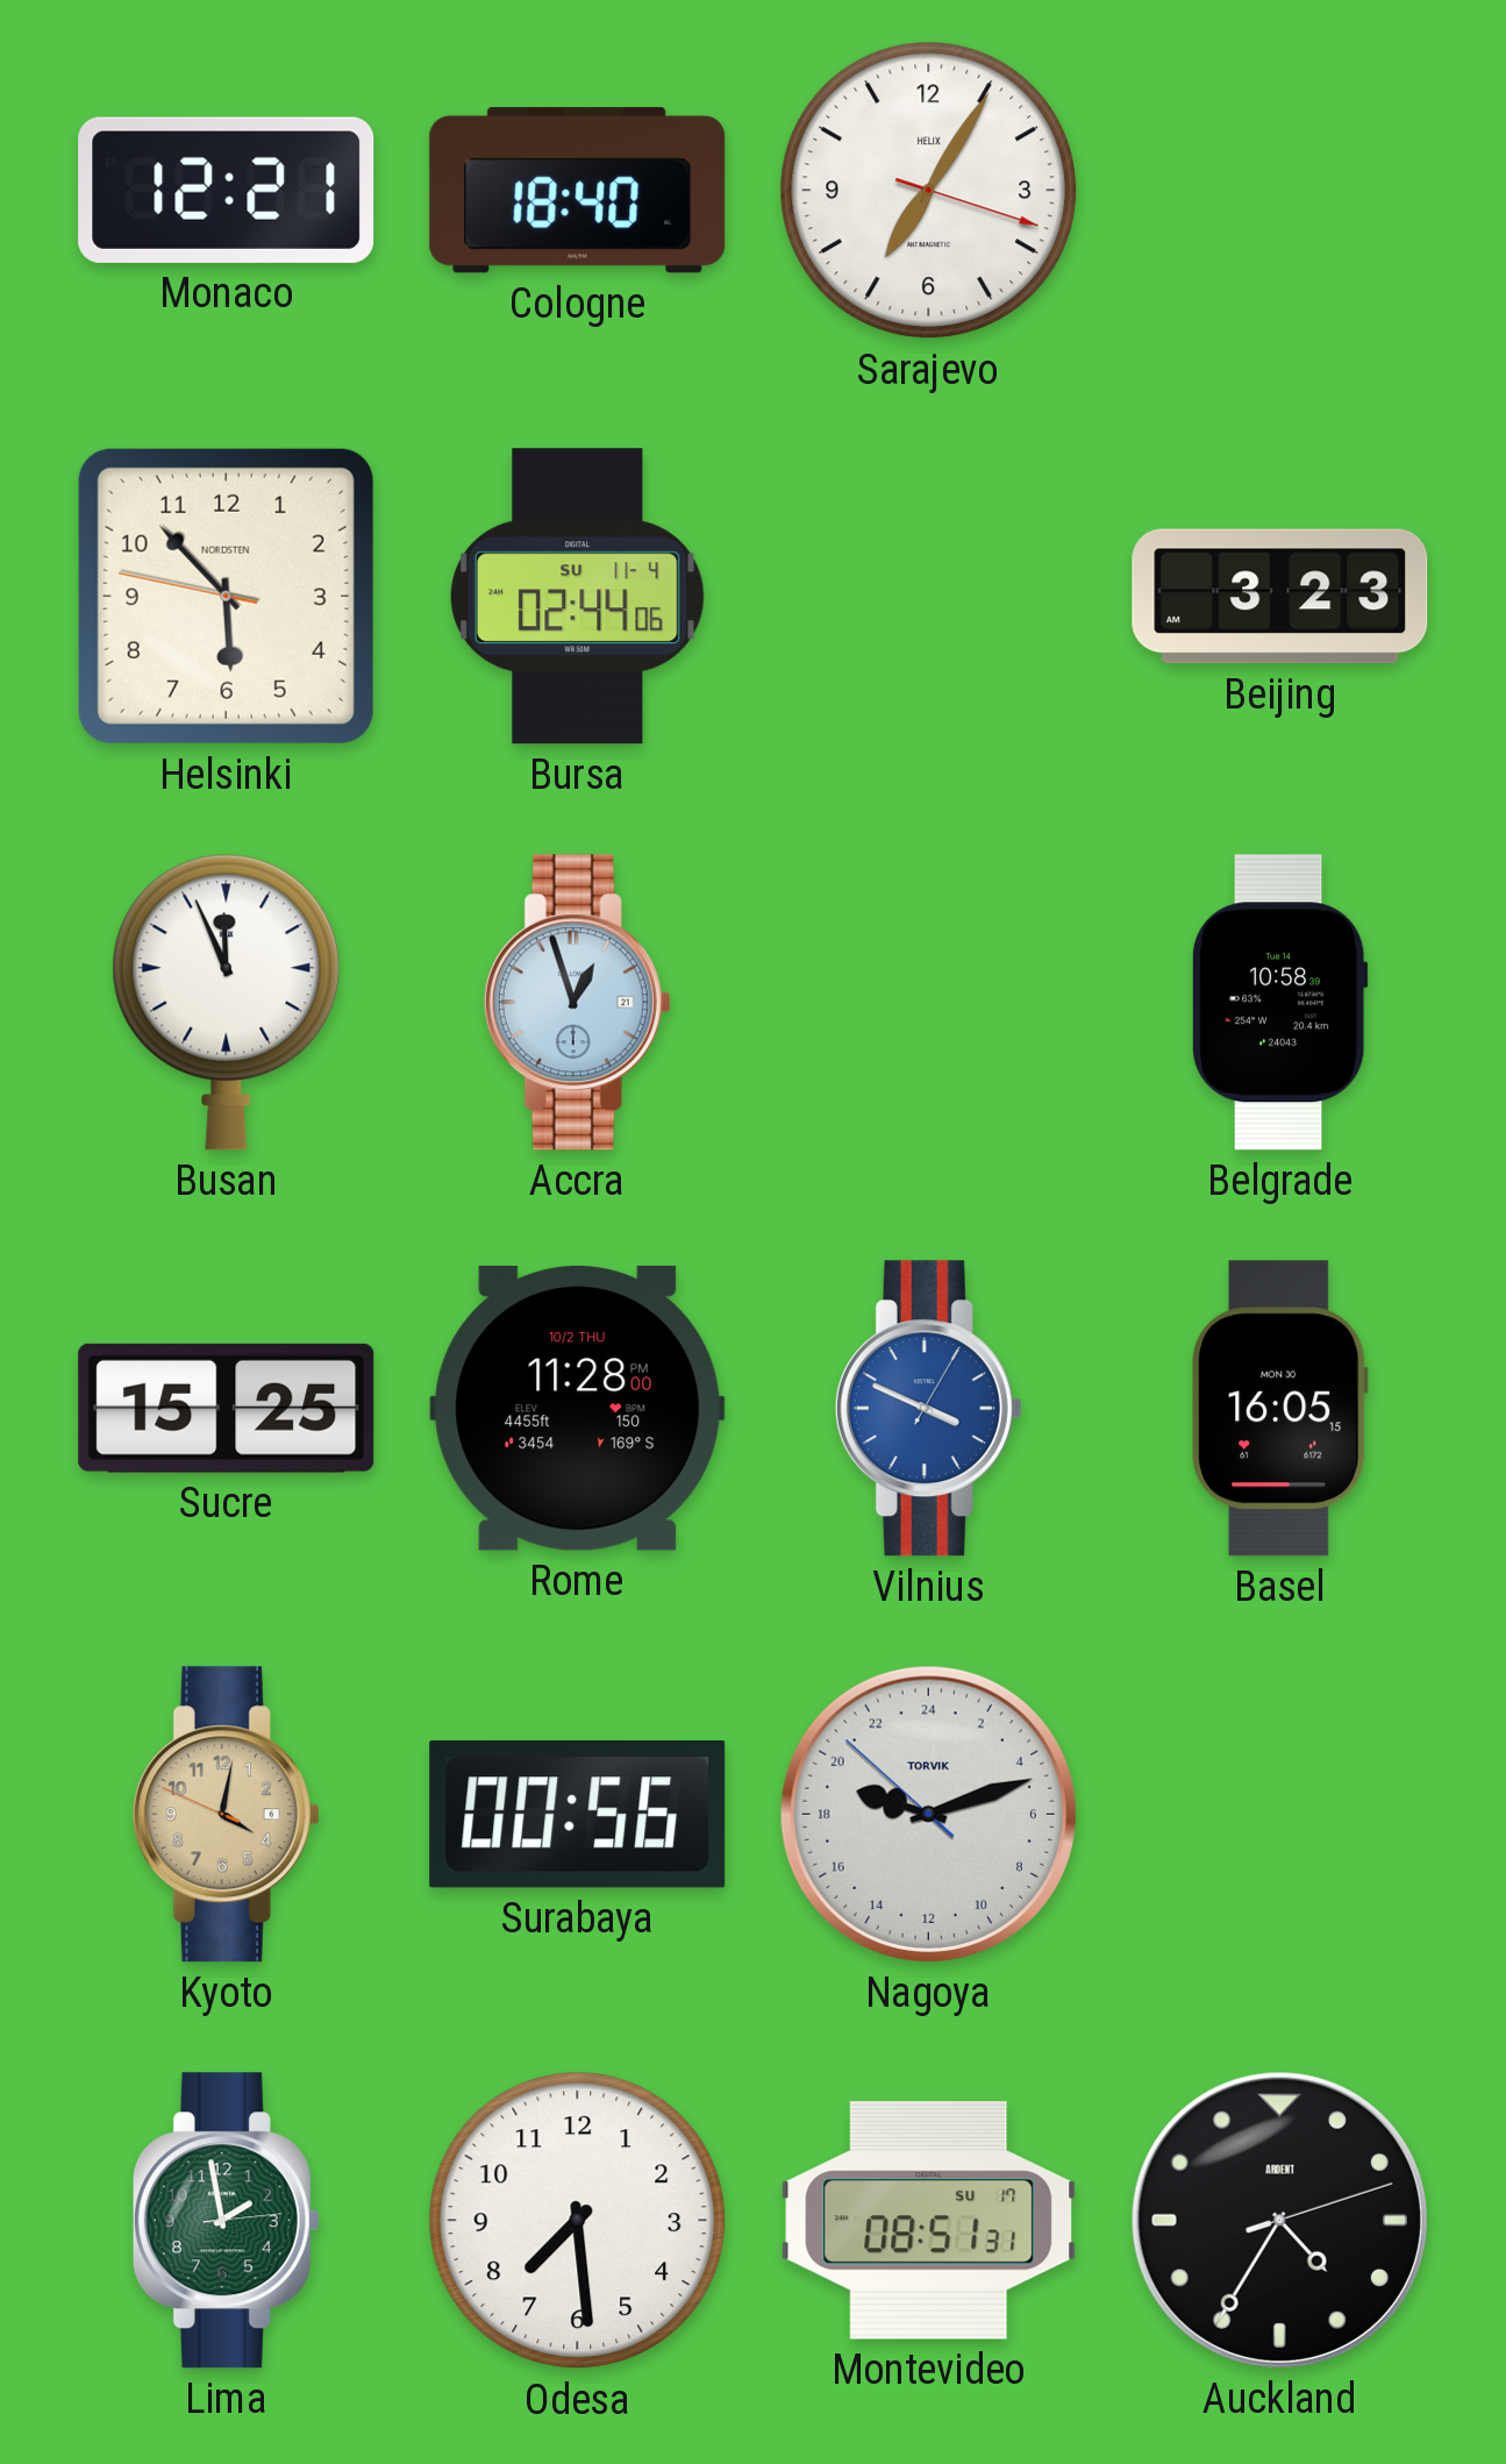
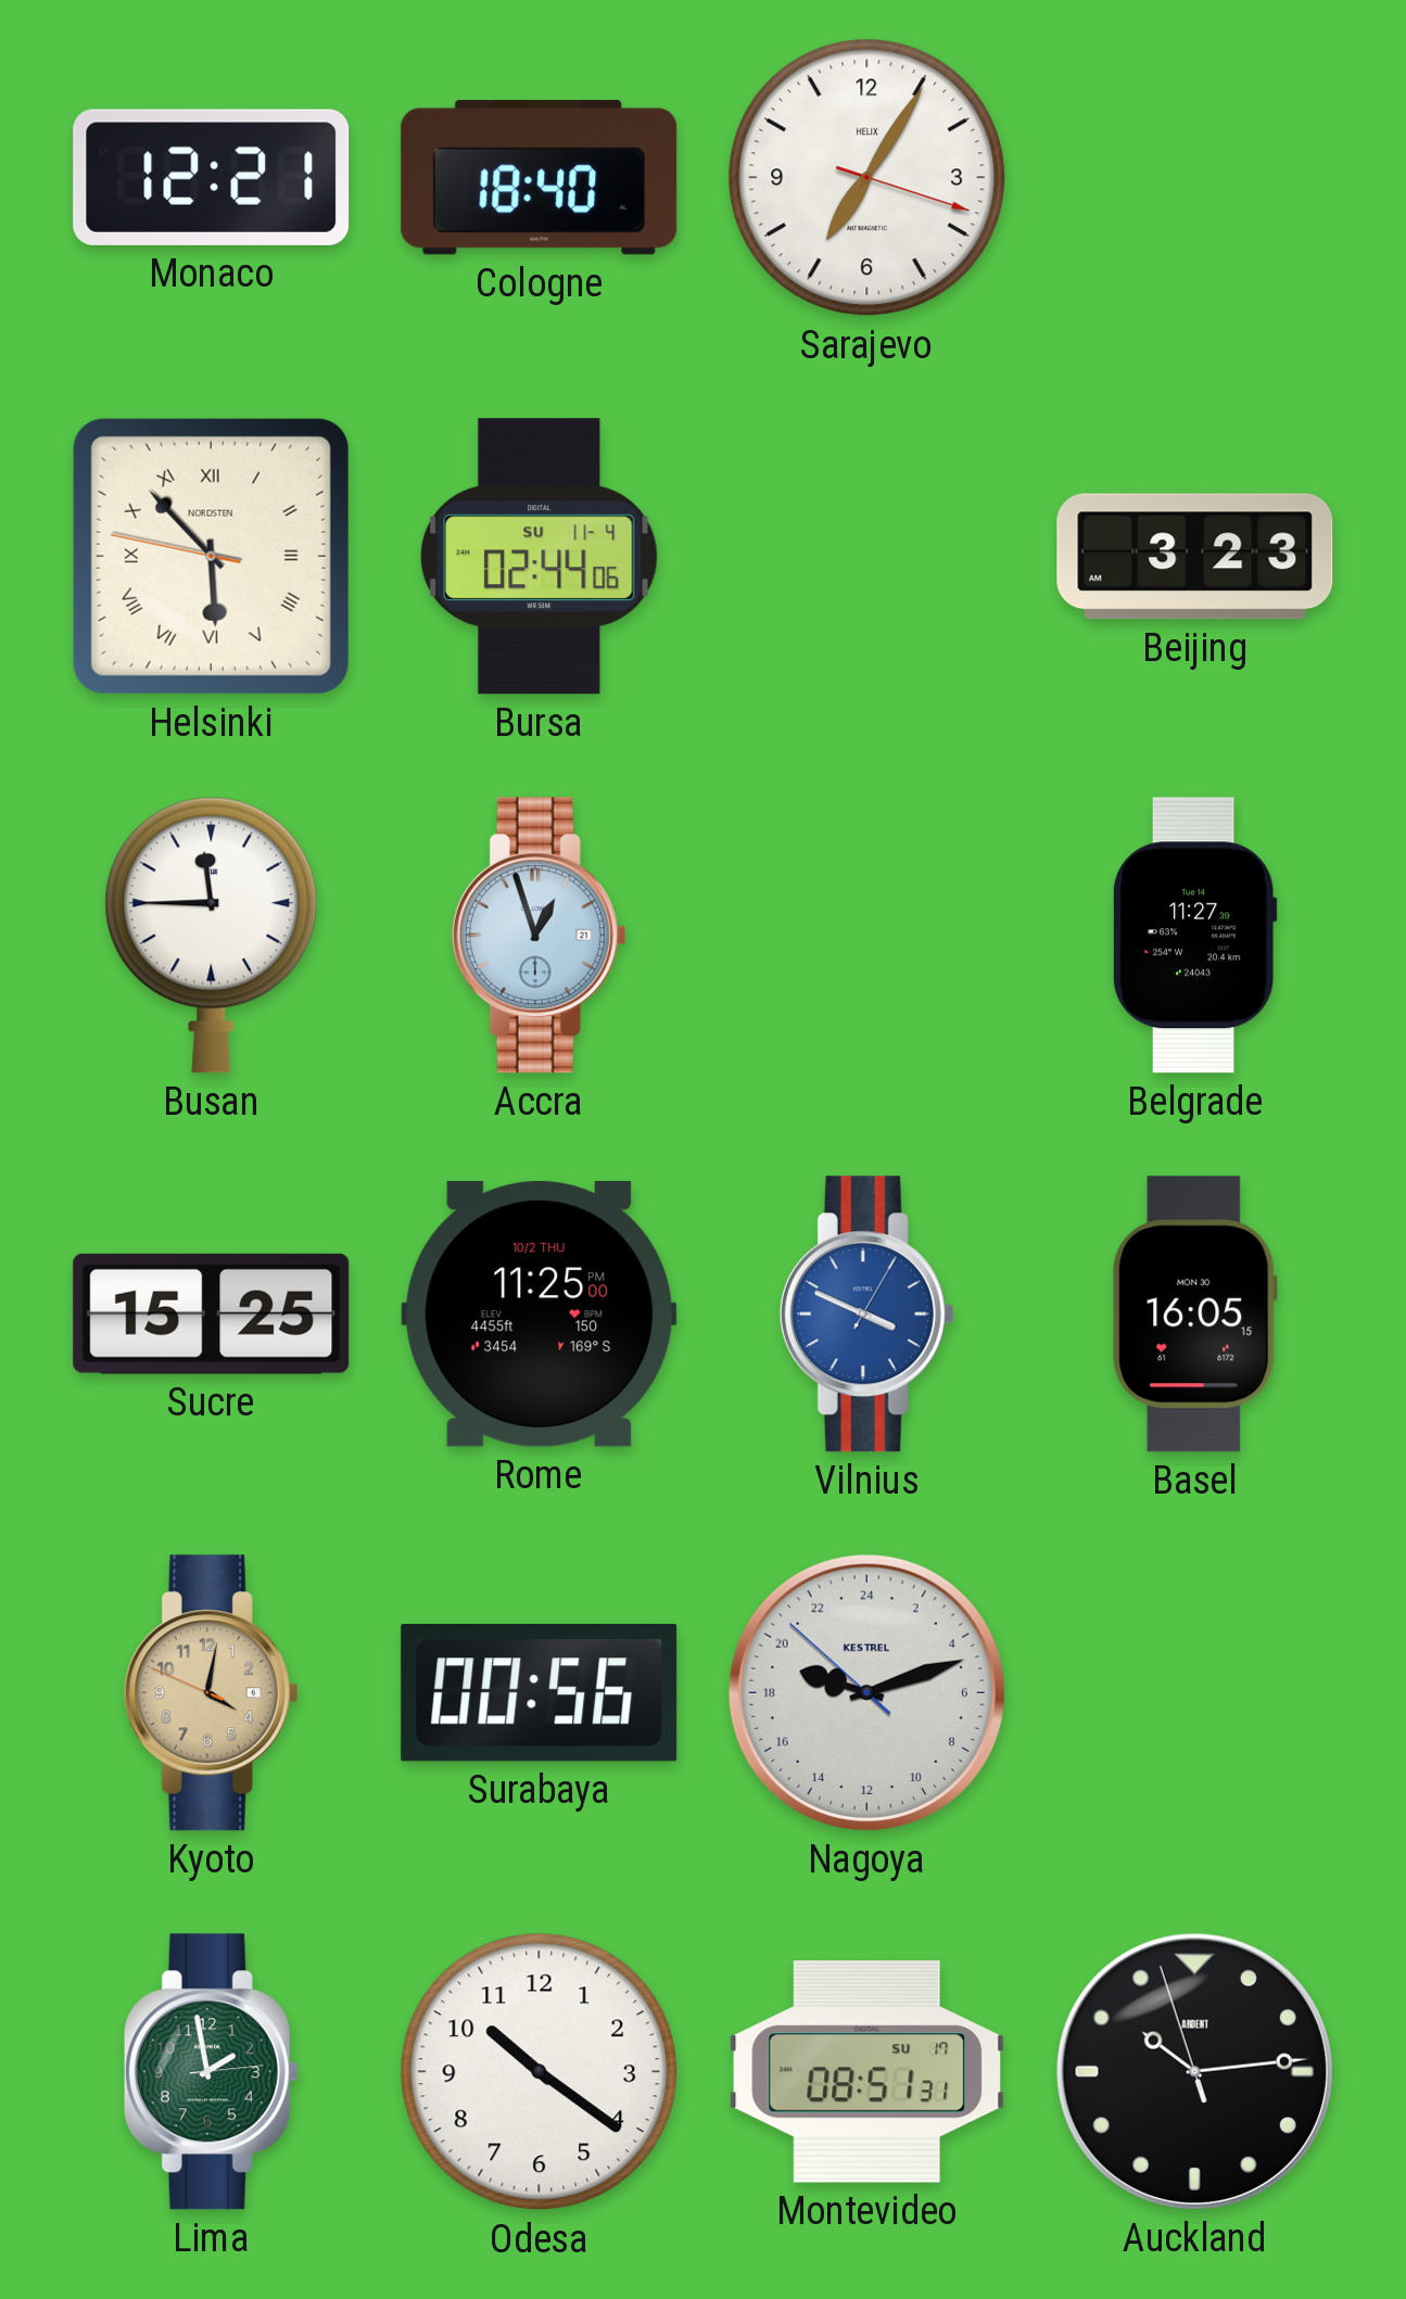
Helsinki numerals: Arabic -> Roman
Busan: 11:56 -> 11:45
Belgrade: 10:58 -> 11:27
Rome: 11:28 -> 11:25
Nagoya brand: TORVIK -> KESTREL
Odesa: 7:29 -> 10:21
Auckland: 4:35 -> 10:13
